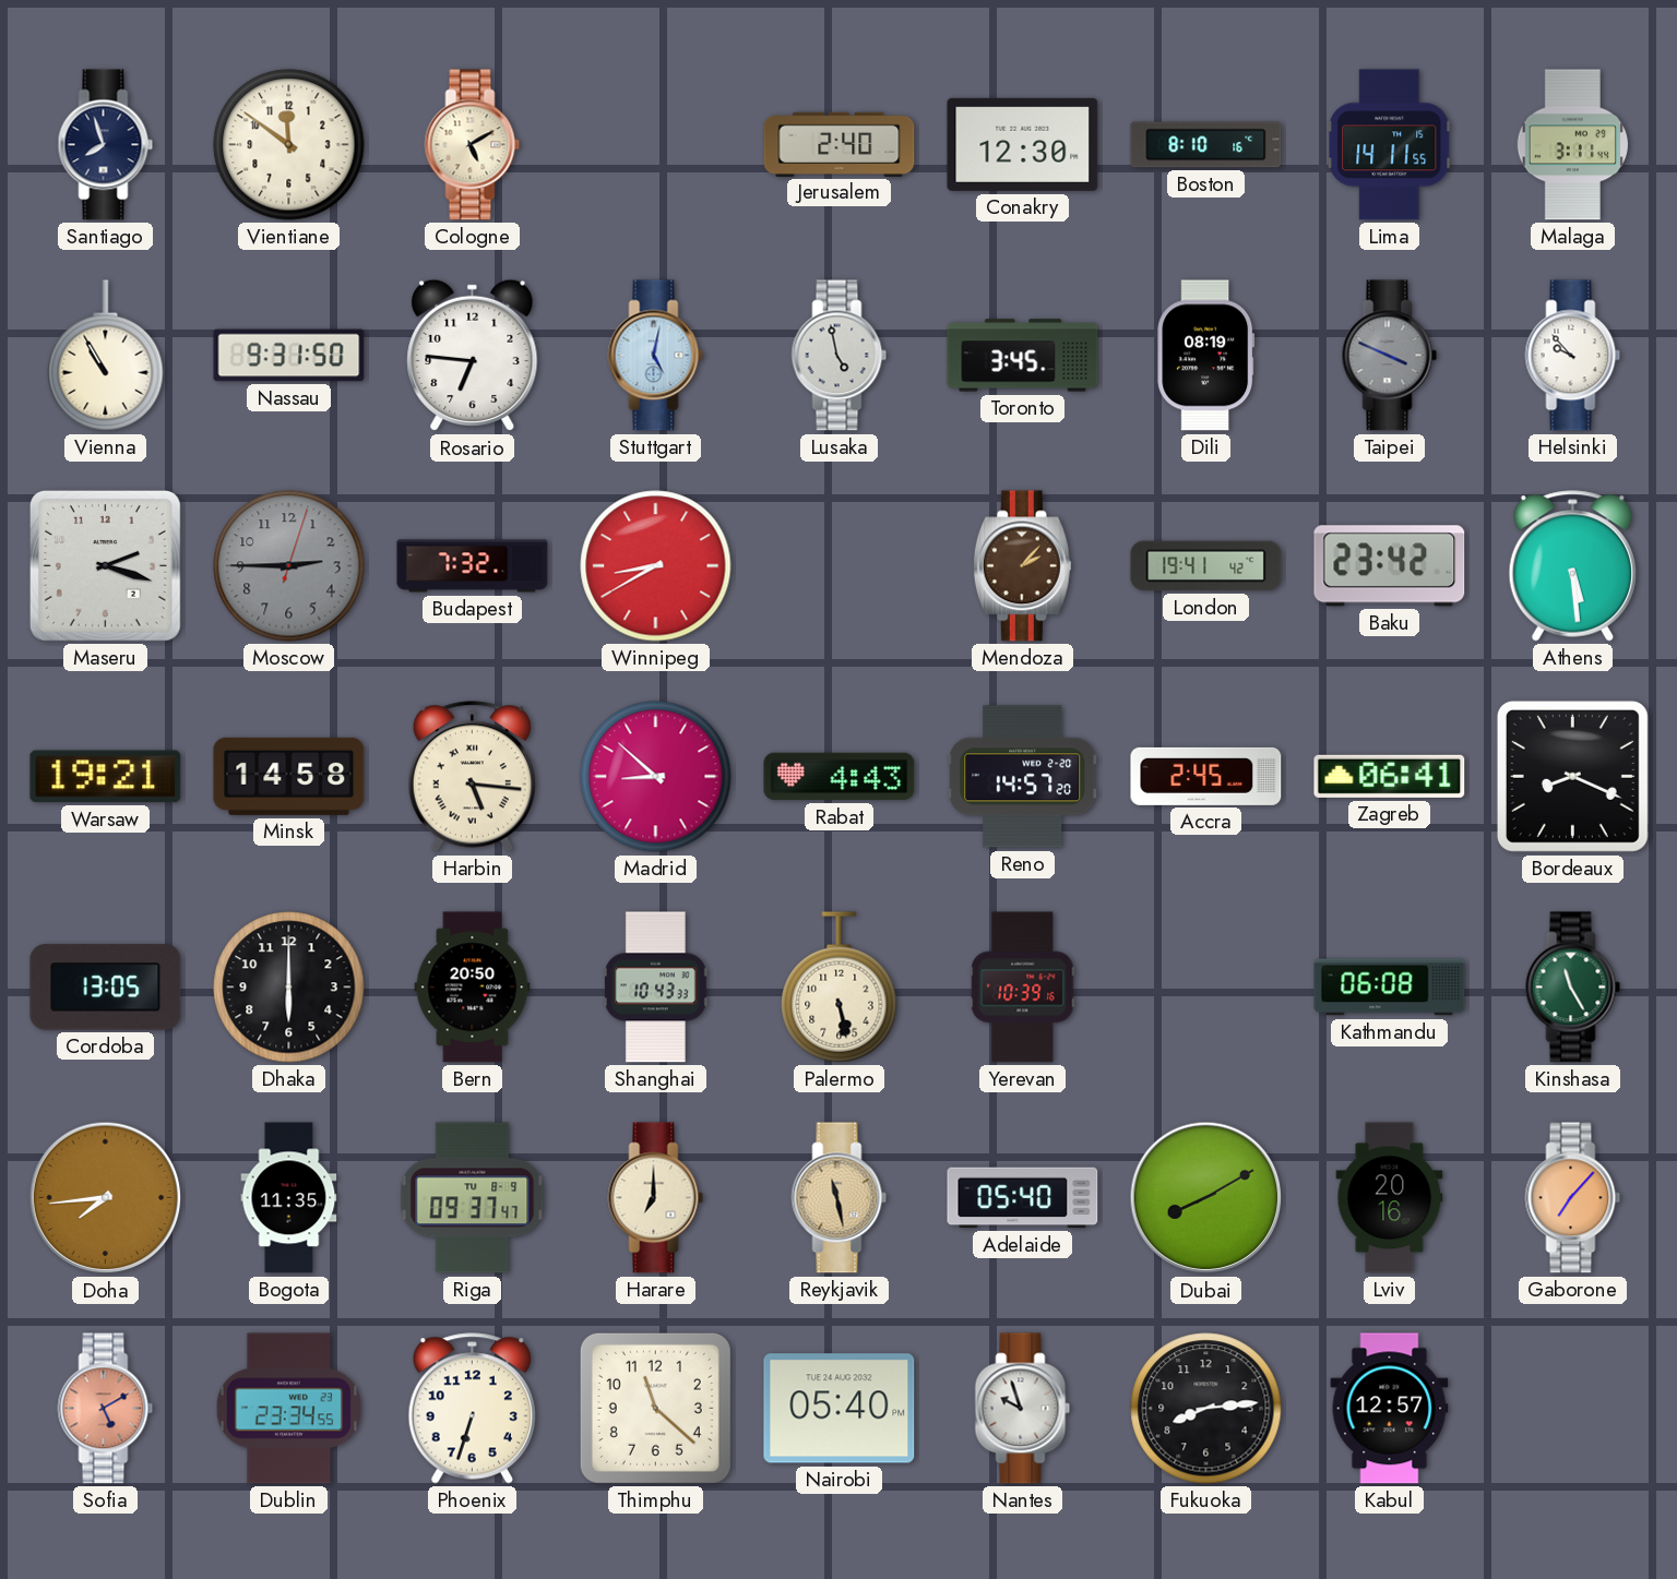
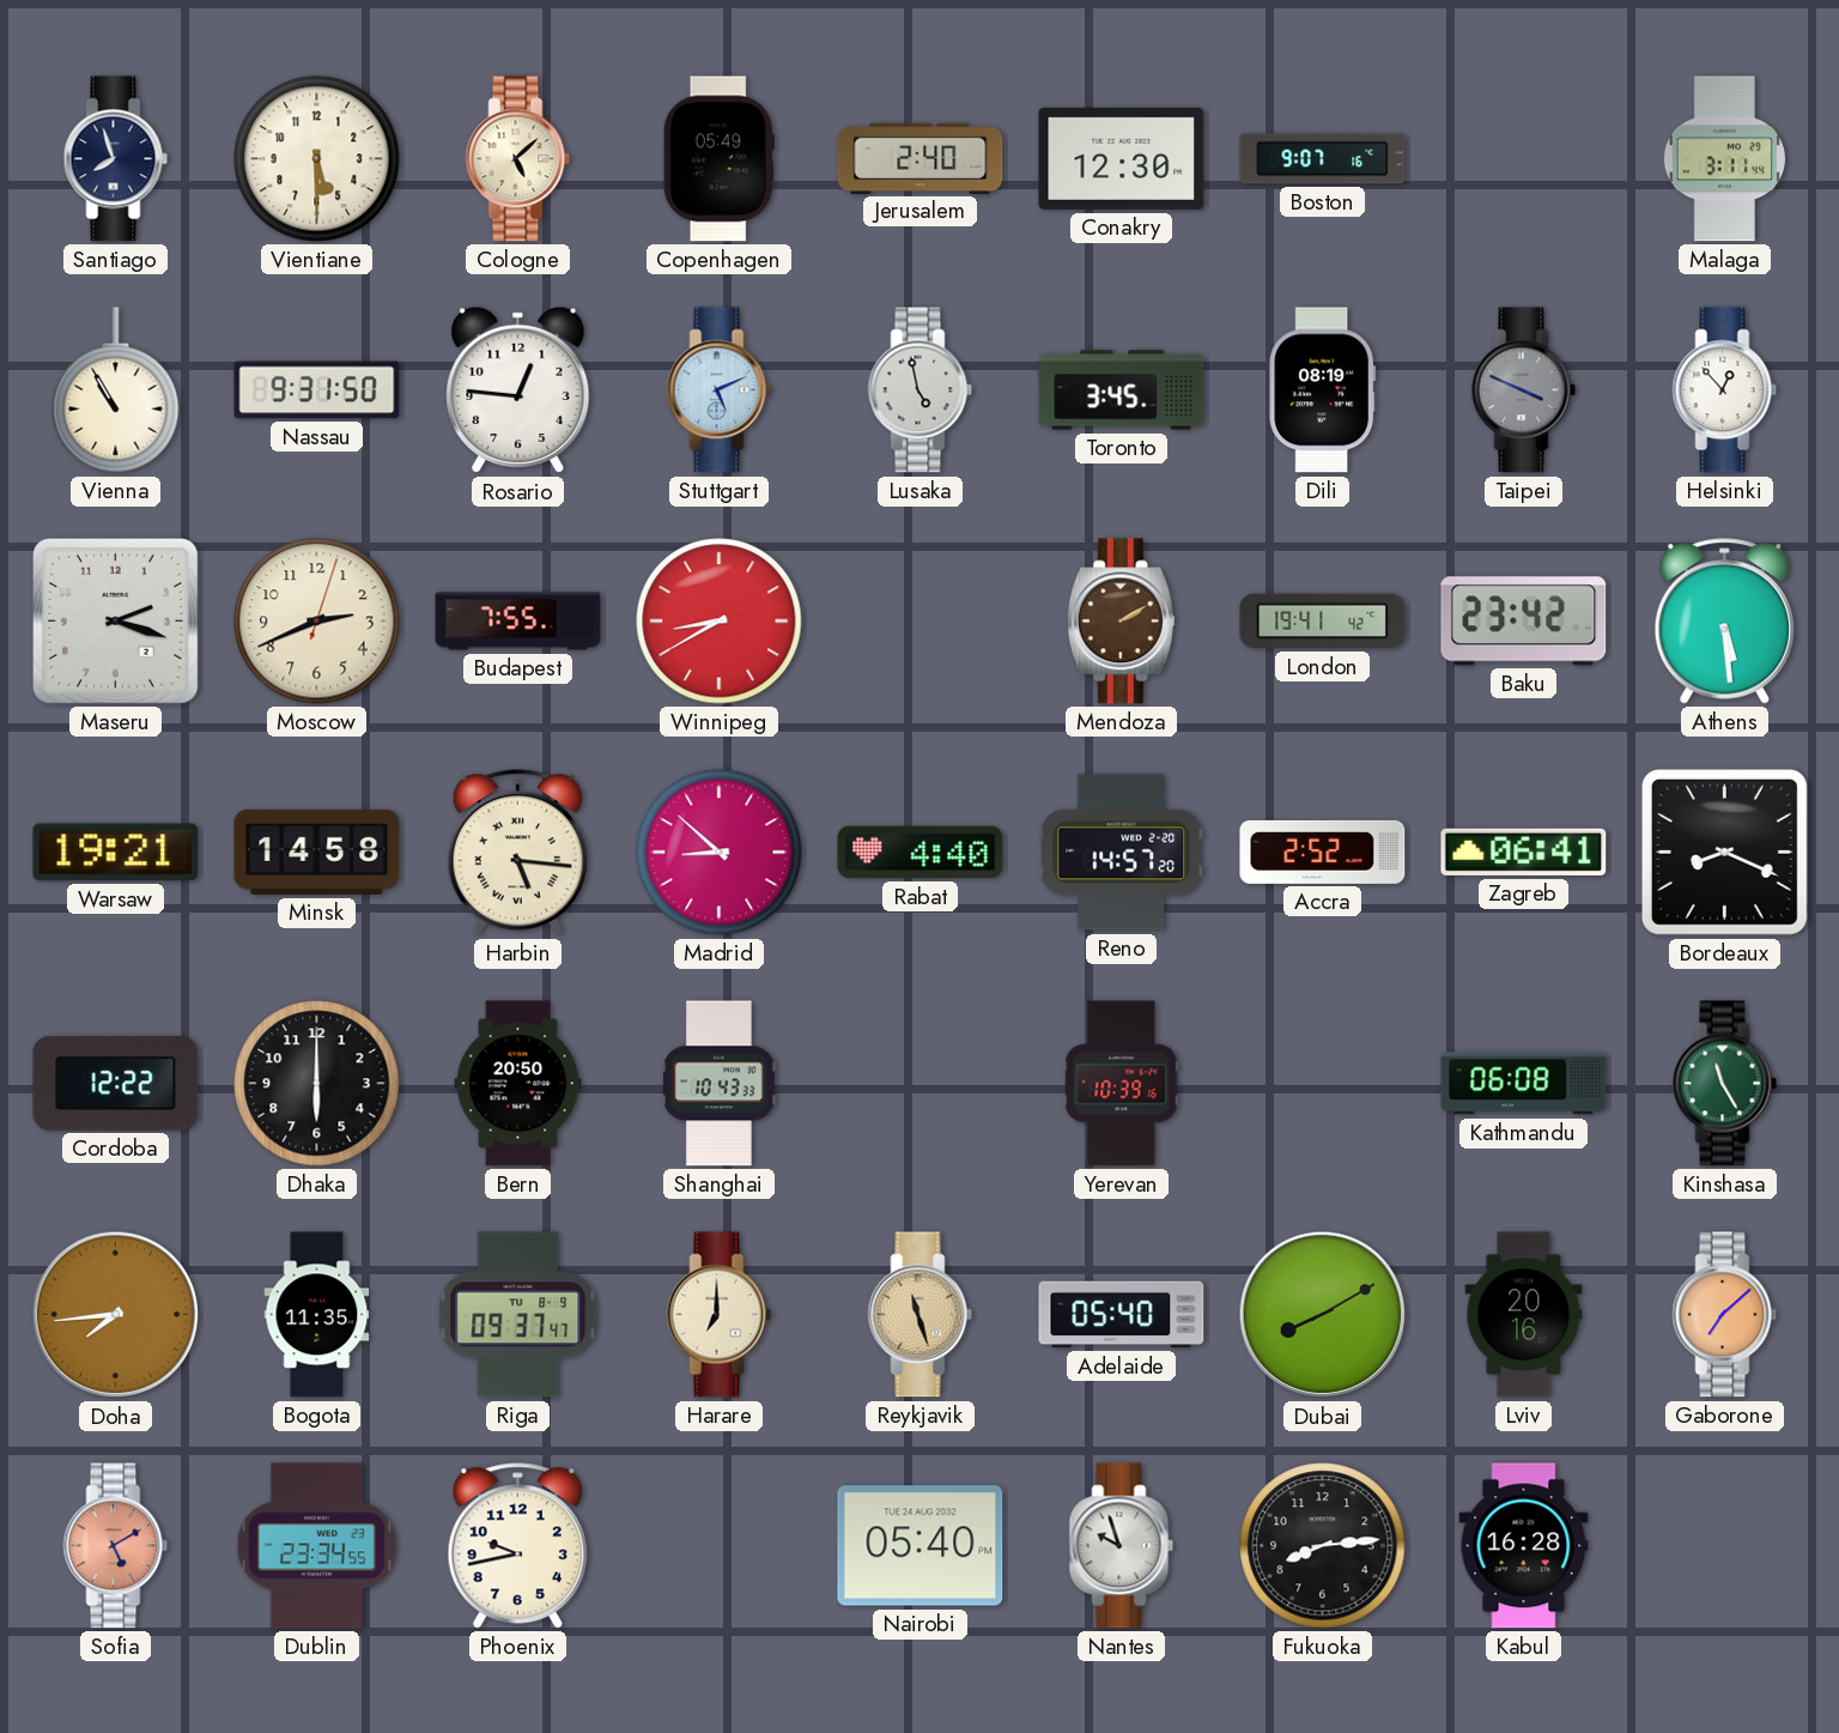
Vientiane: 11:51 -> 5:30
Cologne: 5:10 -> 5:08
Copenhagen: none -> 05:49
Boston: 8:10 -> 9:07
Lima: 14:11 -> none
Rosario: 6:46 -> 12:46
Stuttgart: 5:02 -> 5:11
Helsinki: 9:53 -> 12:53
Moscow: 2:45 -> 2:41
Moscow dial: grey -> cream
Budapest: 7:32 -> 7:55
Mendoza: 2:07 -> 2:10
Rabat: 4:43 -> 4:40
Accra: 2:45 -> 2:52
Cordoba: 13:05 -> 12:22
Palermo: 5:28 -> none
Reykjavik: 11:28 -> 11:27
Gaborone: 7:07 -> 7:08
Phoenix: 6:33 -> 9:43
Thimphu: 11:22 -> none
Kabul: 12:57 -> 16:28
